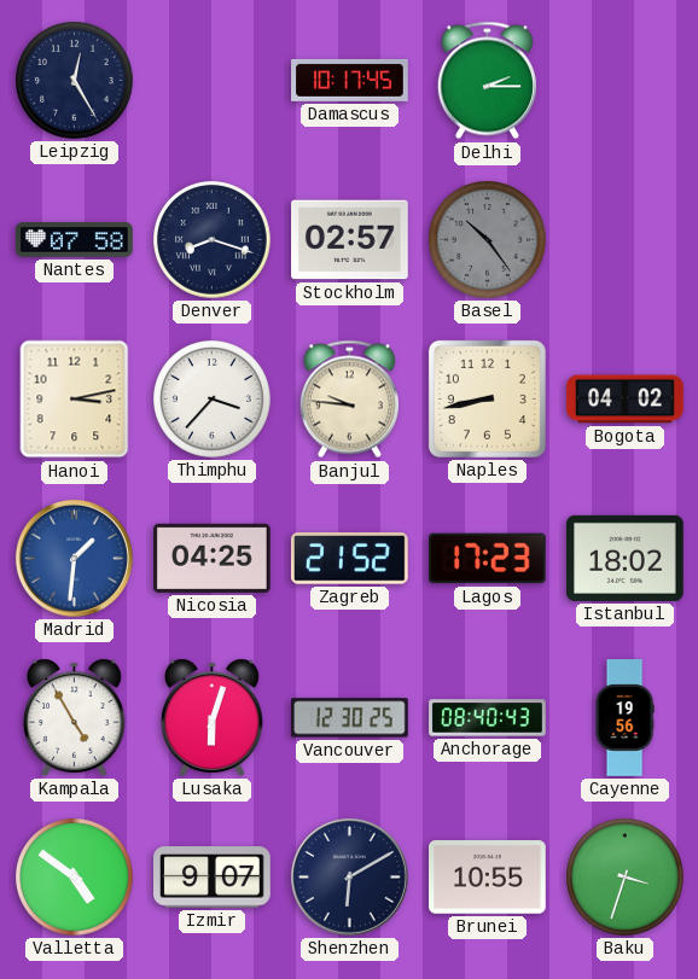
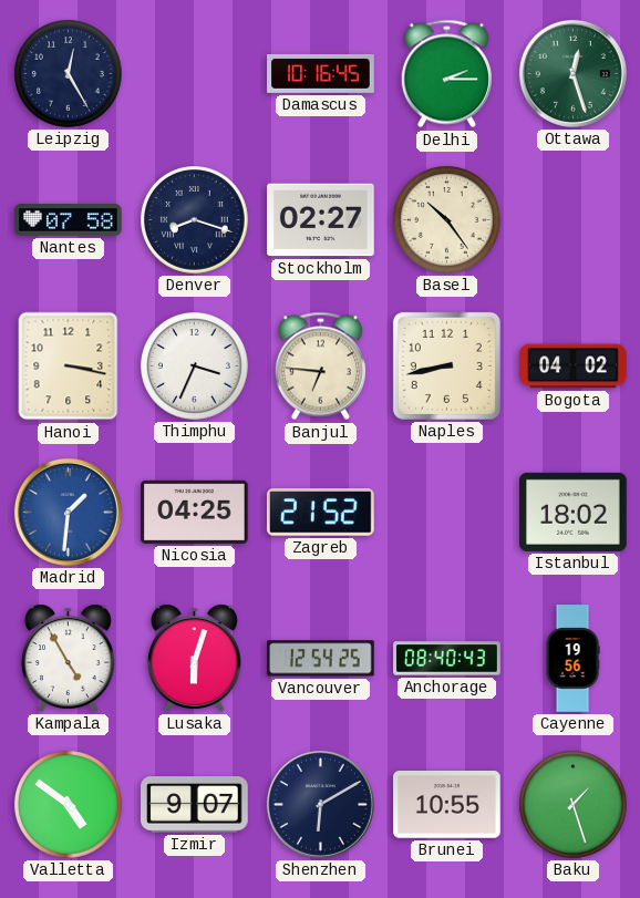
Damascus: 10:17 -> 10:16
Ottawa: none -> 12:27
Stockholm: 02:57 -> 02:27
Basel dial: grey -> cream
Hanoi: 3:13 -> 3:17
Thimphu: 3:37 -> 3:34
Banjul: 9:46 -> 6:46
Lagos: 17:23 -> none
Vancouver: 12:30 -> 12:54
Baku: 3:33 -> 1:27
